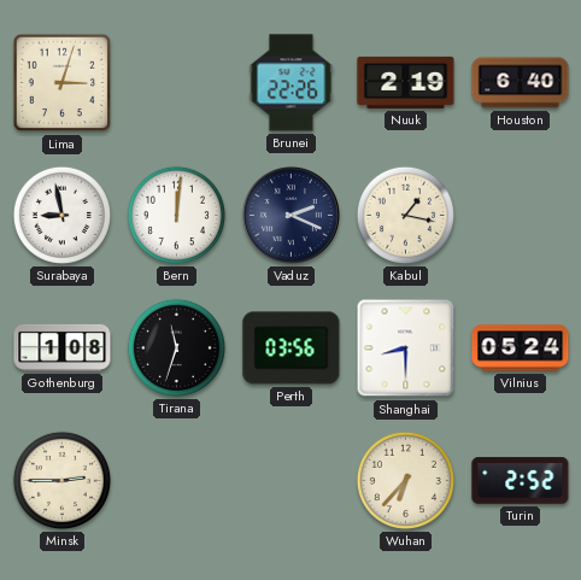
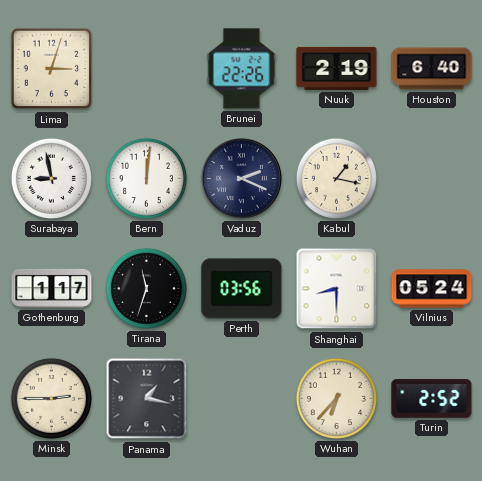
Gothenburg: 1:08 -> 1:17
Panama: none -> 1:17
